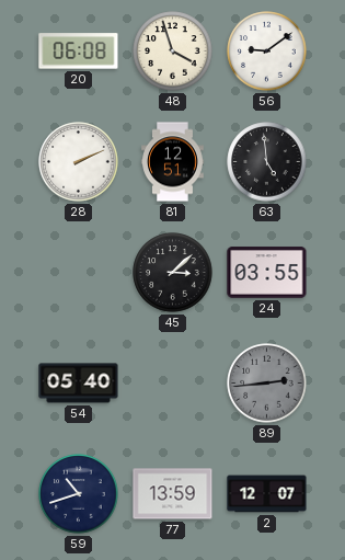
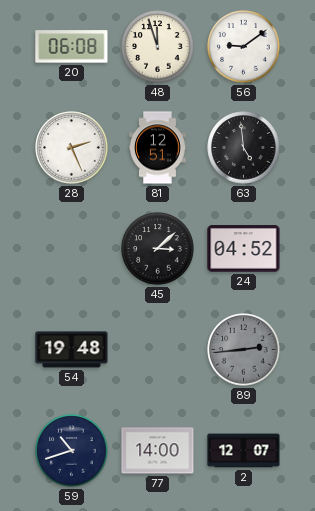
48: 3:57 -> 11:57
28: 2:11 -> 2:26
24: 03:55 -> 04:52
54: 05:40 -> 19:48
77: 13:59 -> 14:00
